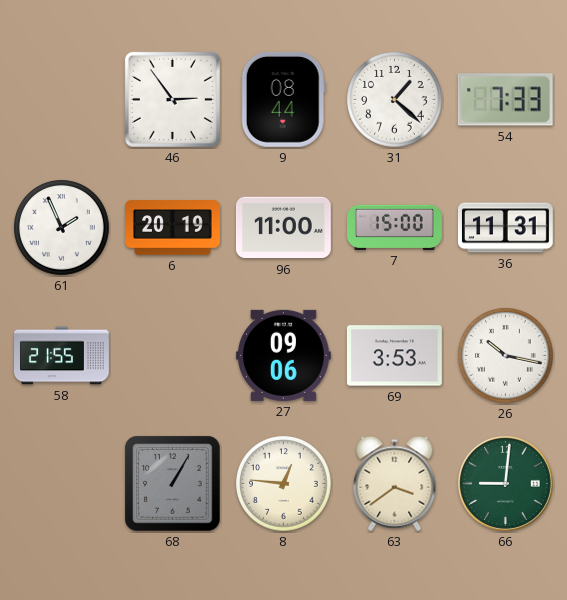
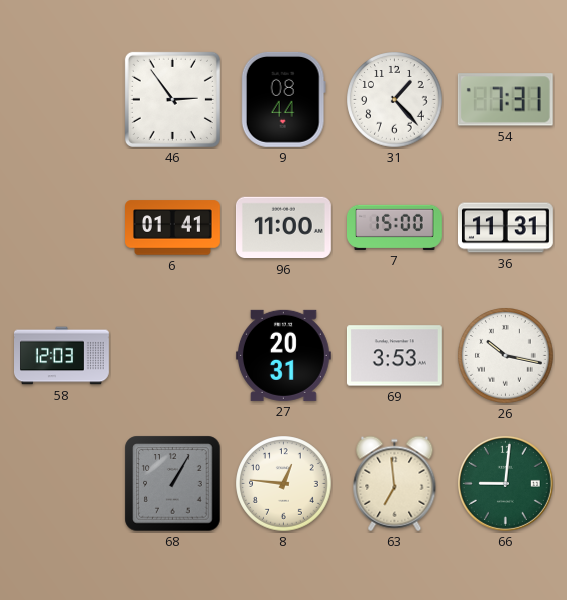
31: 1:22 -> 1:23
54: 7:33 -> 7:31
61: 1:56 -> none
6: 20:19 -> 01:41
58: 21:55 -> 12:03
27: 09:06 -> 20:31
63: 3:39 -> 6:59
